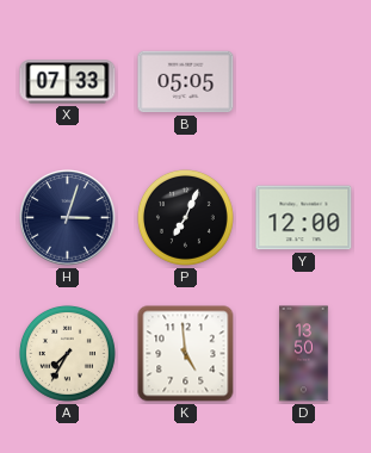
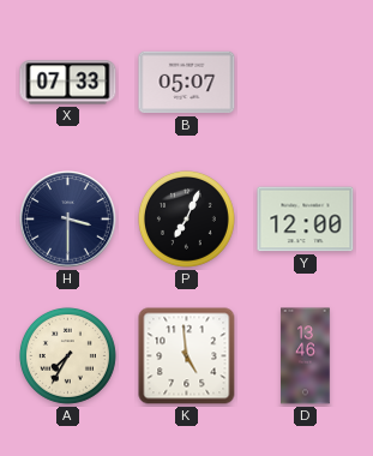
B: 05:05 -> 05:07
H: 3:03 -> 3:30
D: 13:50 -> 13:46
